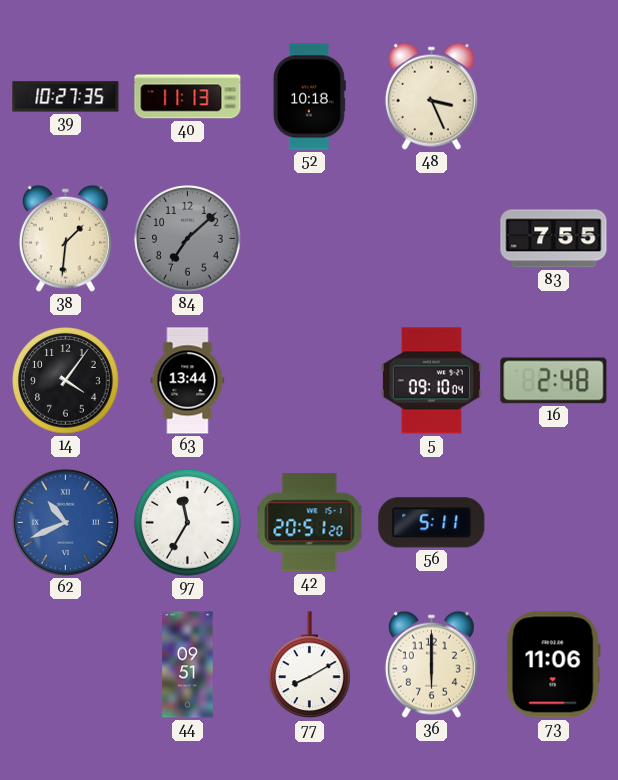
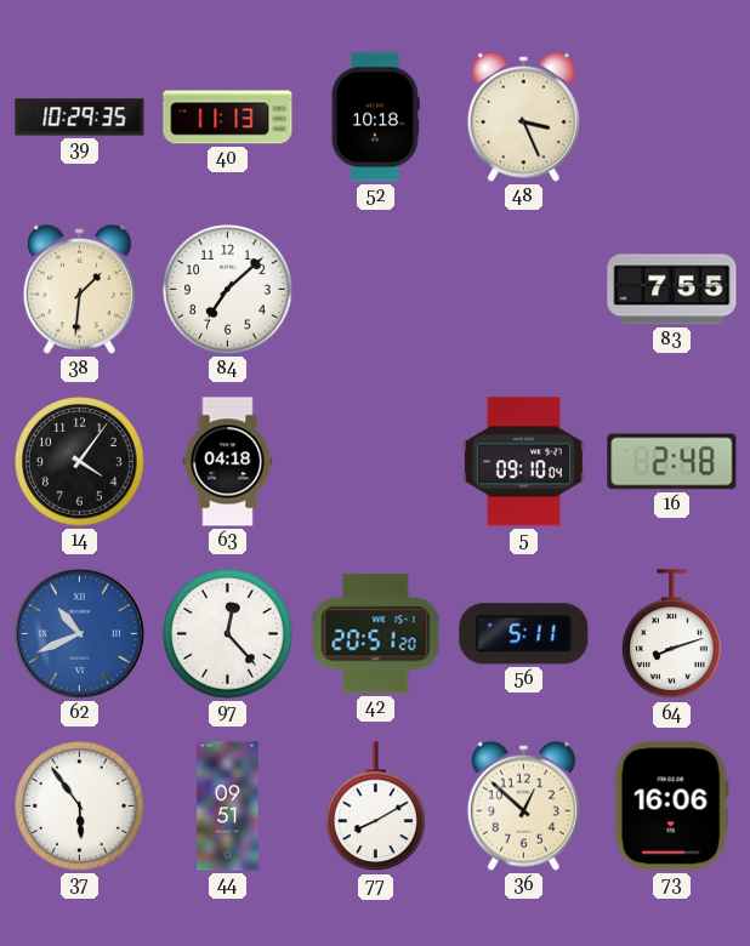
39: 10:27 -> 10:29
84 dial: grey -> white
63: 13:44 -> 04:18
97: 11:35 -> 12:23
64: none -> 8:12
37: none -> 5:54
36: 6:00 -> 12:52
73: 11:06 -> 16:06
